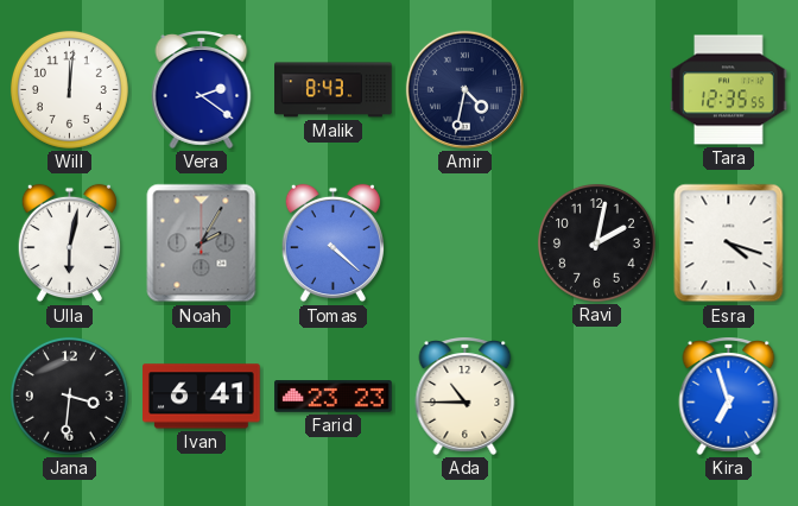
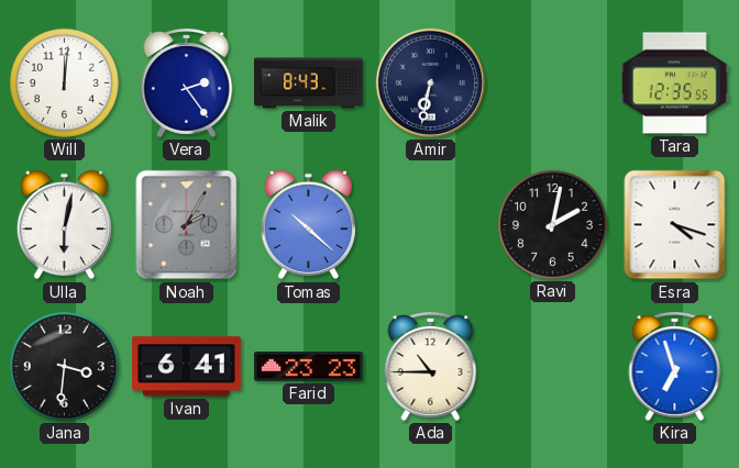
Vera: 2:21 -> 2:24
Amir: 4:32 -> 6:32
Tomas: 4:22 -> 10:22
